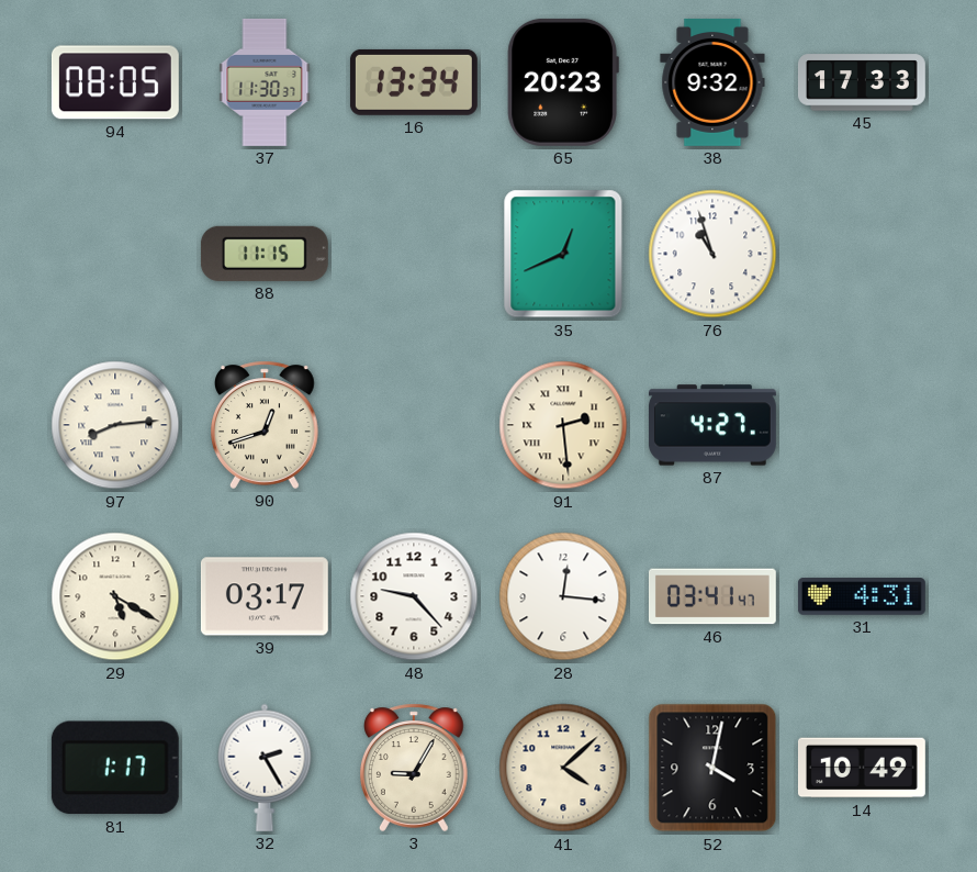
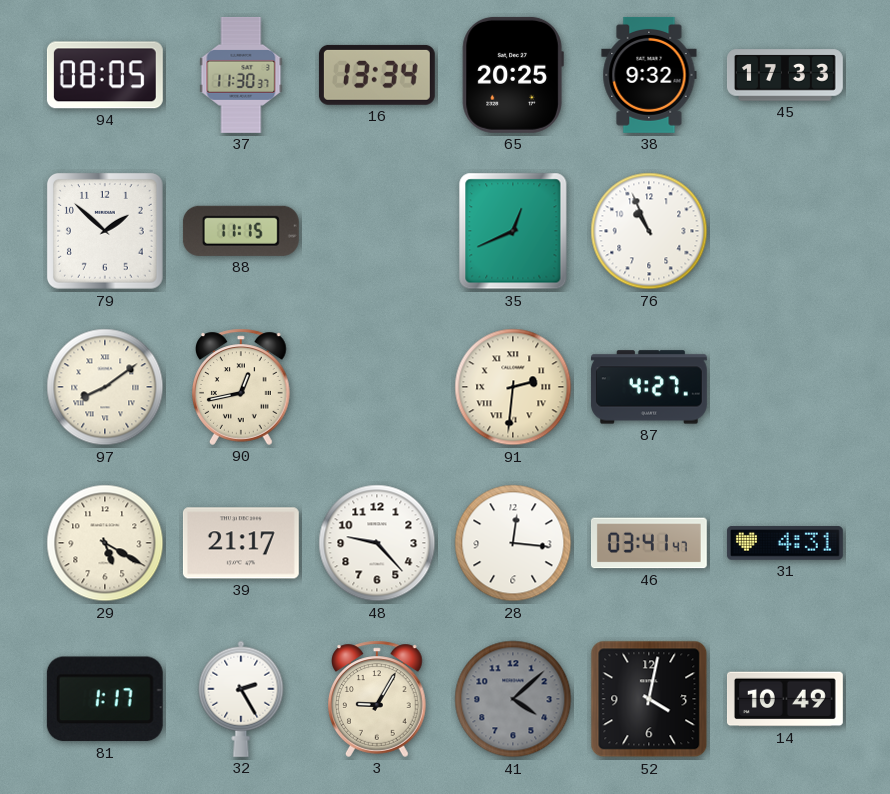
65: 20:23 -> 20:25
79: none -> 1:52
76: 10:57 -> 10:56
97: 8:14 -> 8:09
90: 12:42 -> 12:43
91: 2:29 -> 2:31
39: 03:17 -> 21:17
41 dial: cream -> grey
